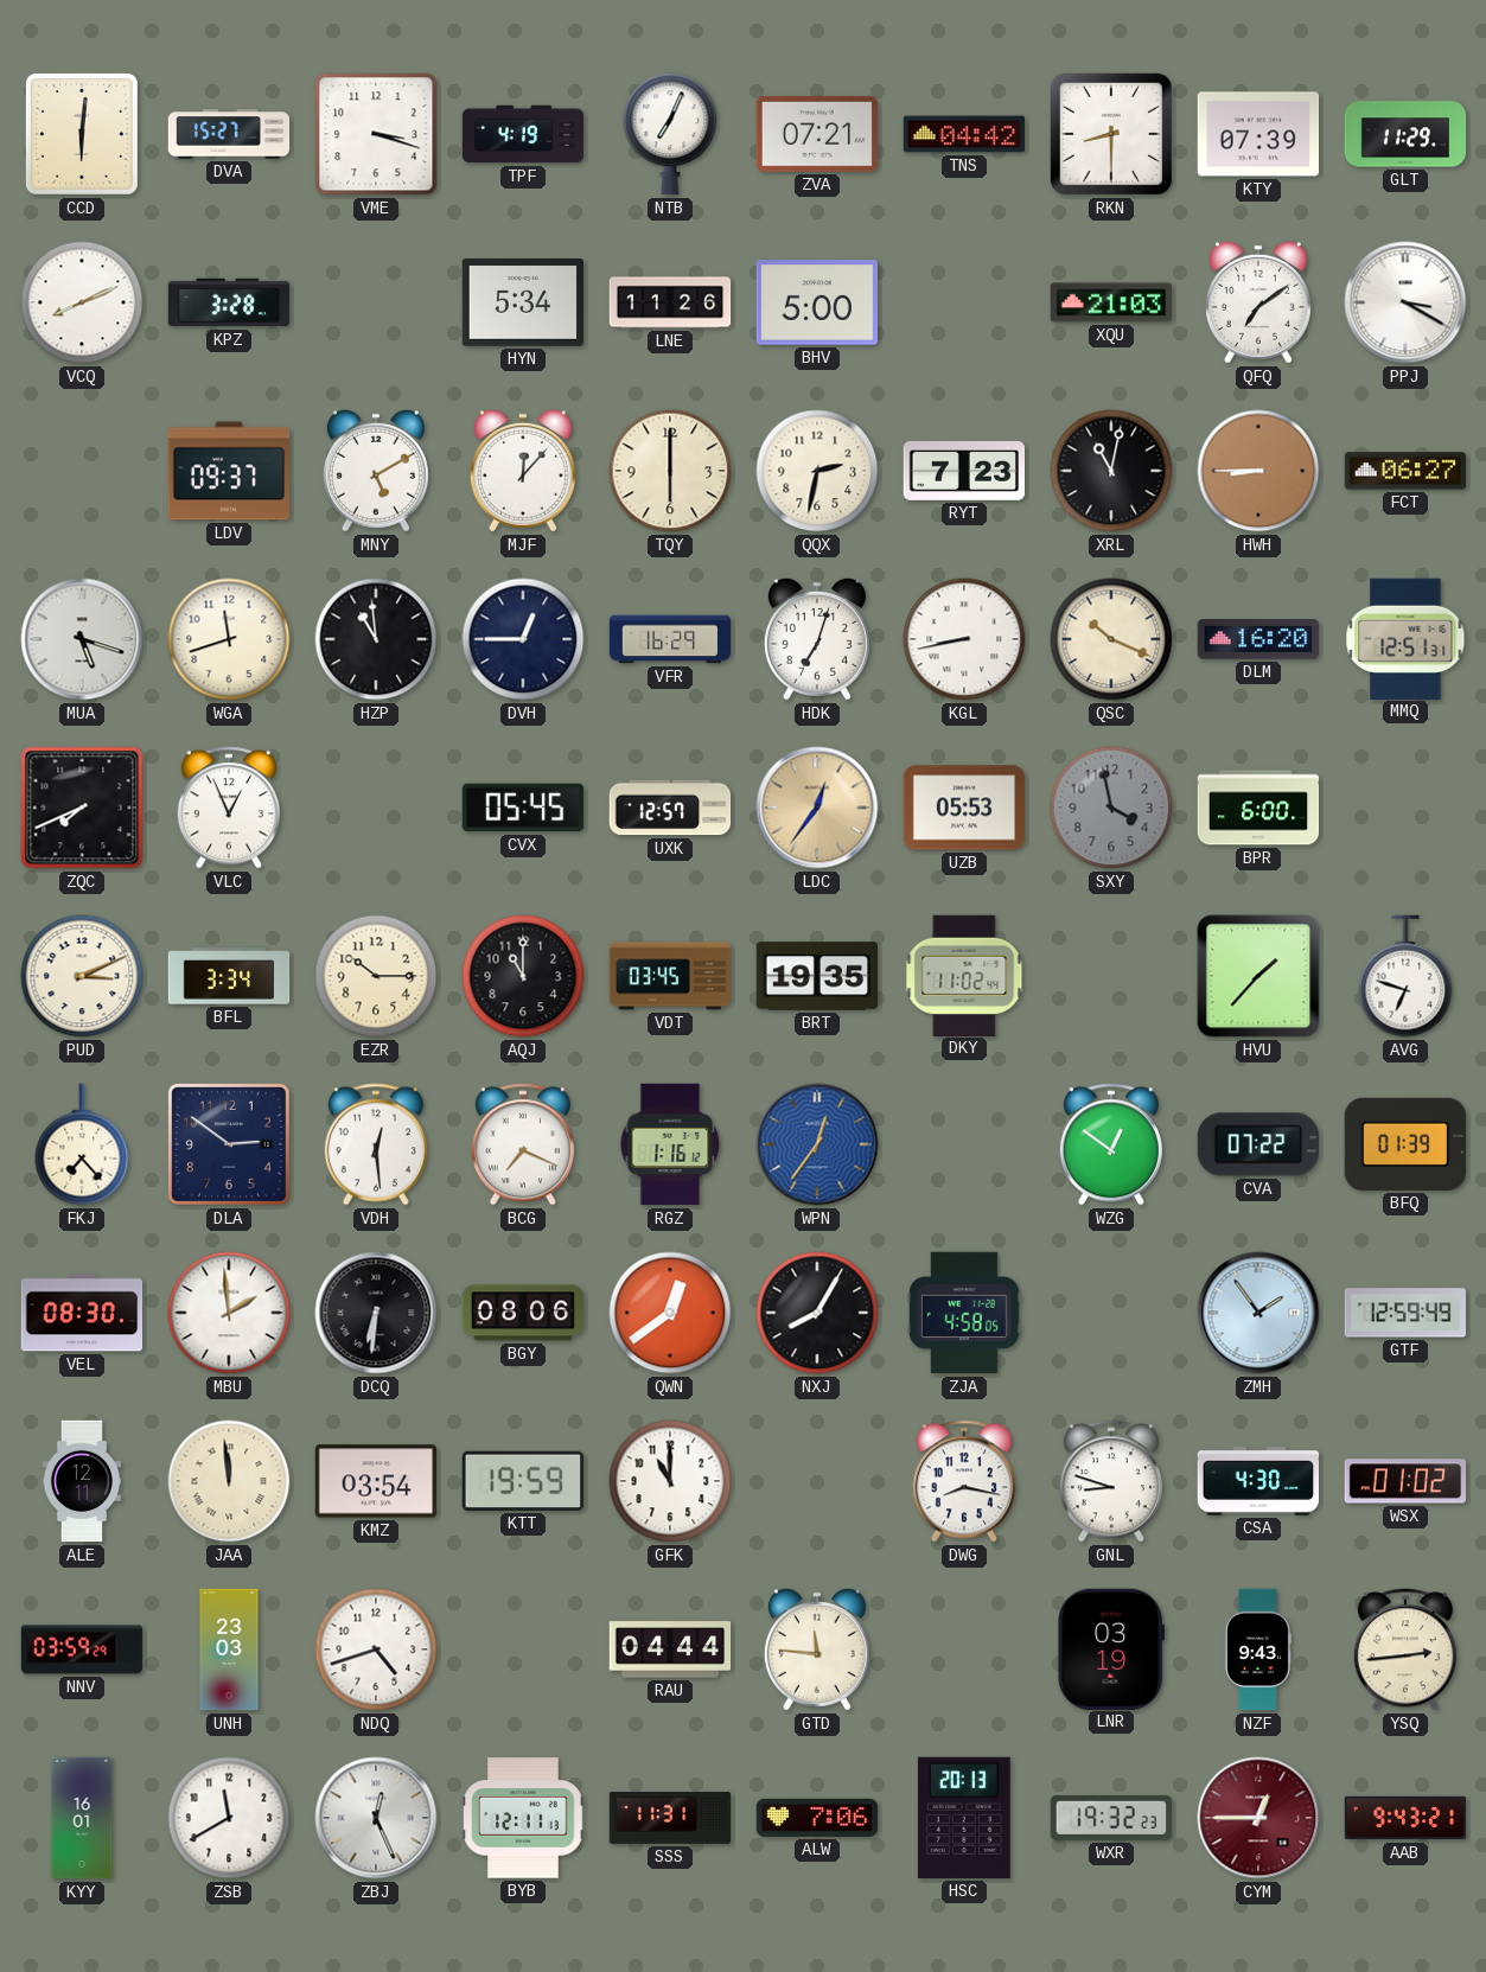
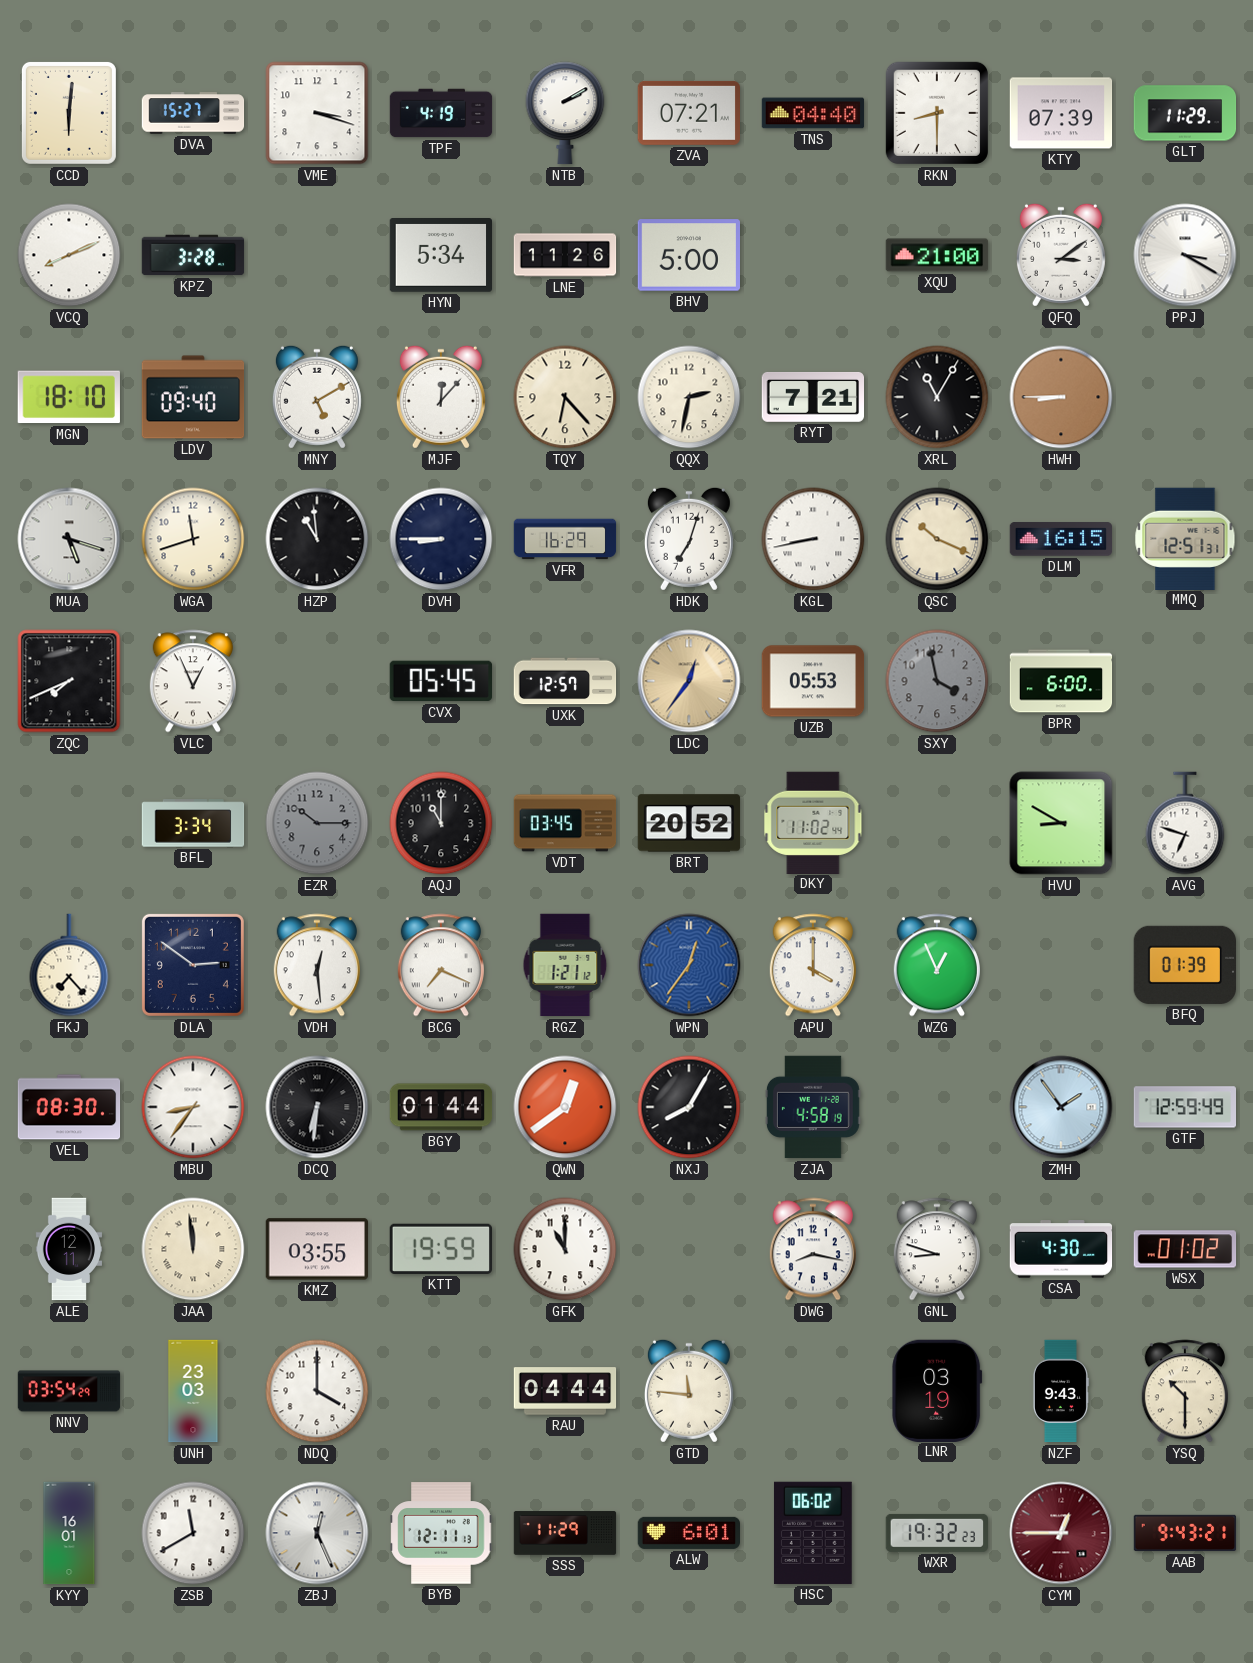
NTB: 7:04 -> 2:10
TNS: 04:42 -> 04:40
XQU: 21:03 -> 21:00
QFQ: 7:09 -> 3:09
MGN: none -> 18:10
LDV: 09:37 -> 09:40
TQY: 6:00 -> 6:23
RYT: 7:23 -> 7:21
XRL: 11:02 -> 11:05
FCT: 06:27 -> none
DVH: 12:45 -> 8:45
DLM: 16:20 -> 16:15
PUD: 3:11 -> none
EZR dial: cream -> grey
BRT: 19:35 -> 20:52
HVU: 1:37 -> 8:50
RGZ: 1:16 -> 1:21
APU: none -> 4:00
WZG: 12:51 -> 12:56
CVA: 07:22 -> none
MBU: 1:59 -> 8:36
BGY: 08:06 -> 01:44
ZJA: 4:58:05 -> 4:58:19
KMZ: 03:54 -> 03:55
NNV: 03:59 -> 03:54
NDQ: 4:42 -> 4:00
YSQ: 2:44 -> 10:30
SSS: 11:31 -> 11:29
ALW: 7:06 -> 6:01
HSC: 20:13 -> 06:02
